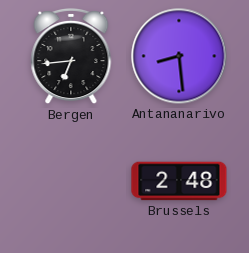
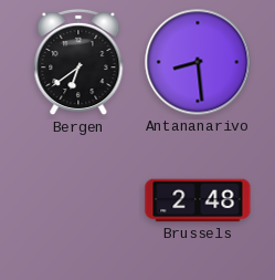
Bergen: 6:44 -> 6:39
